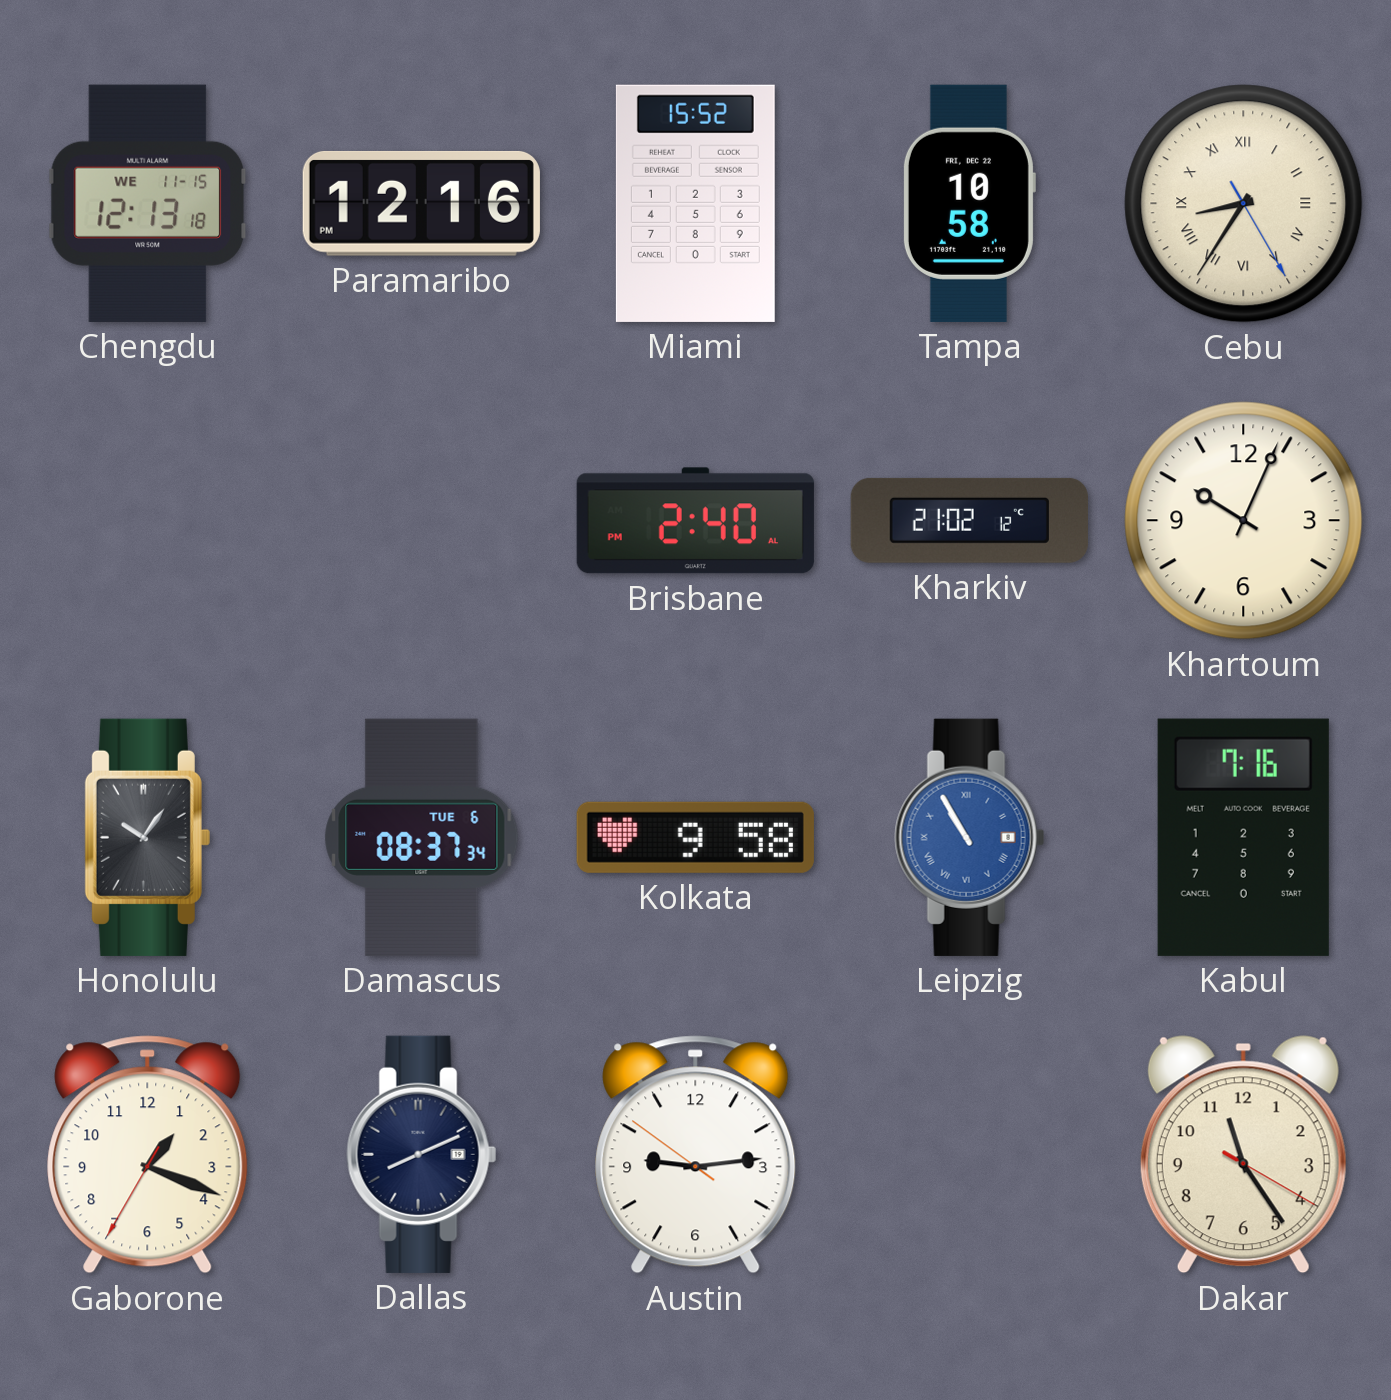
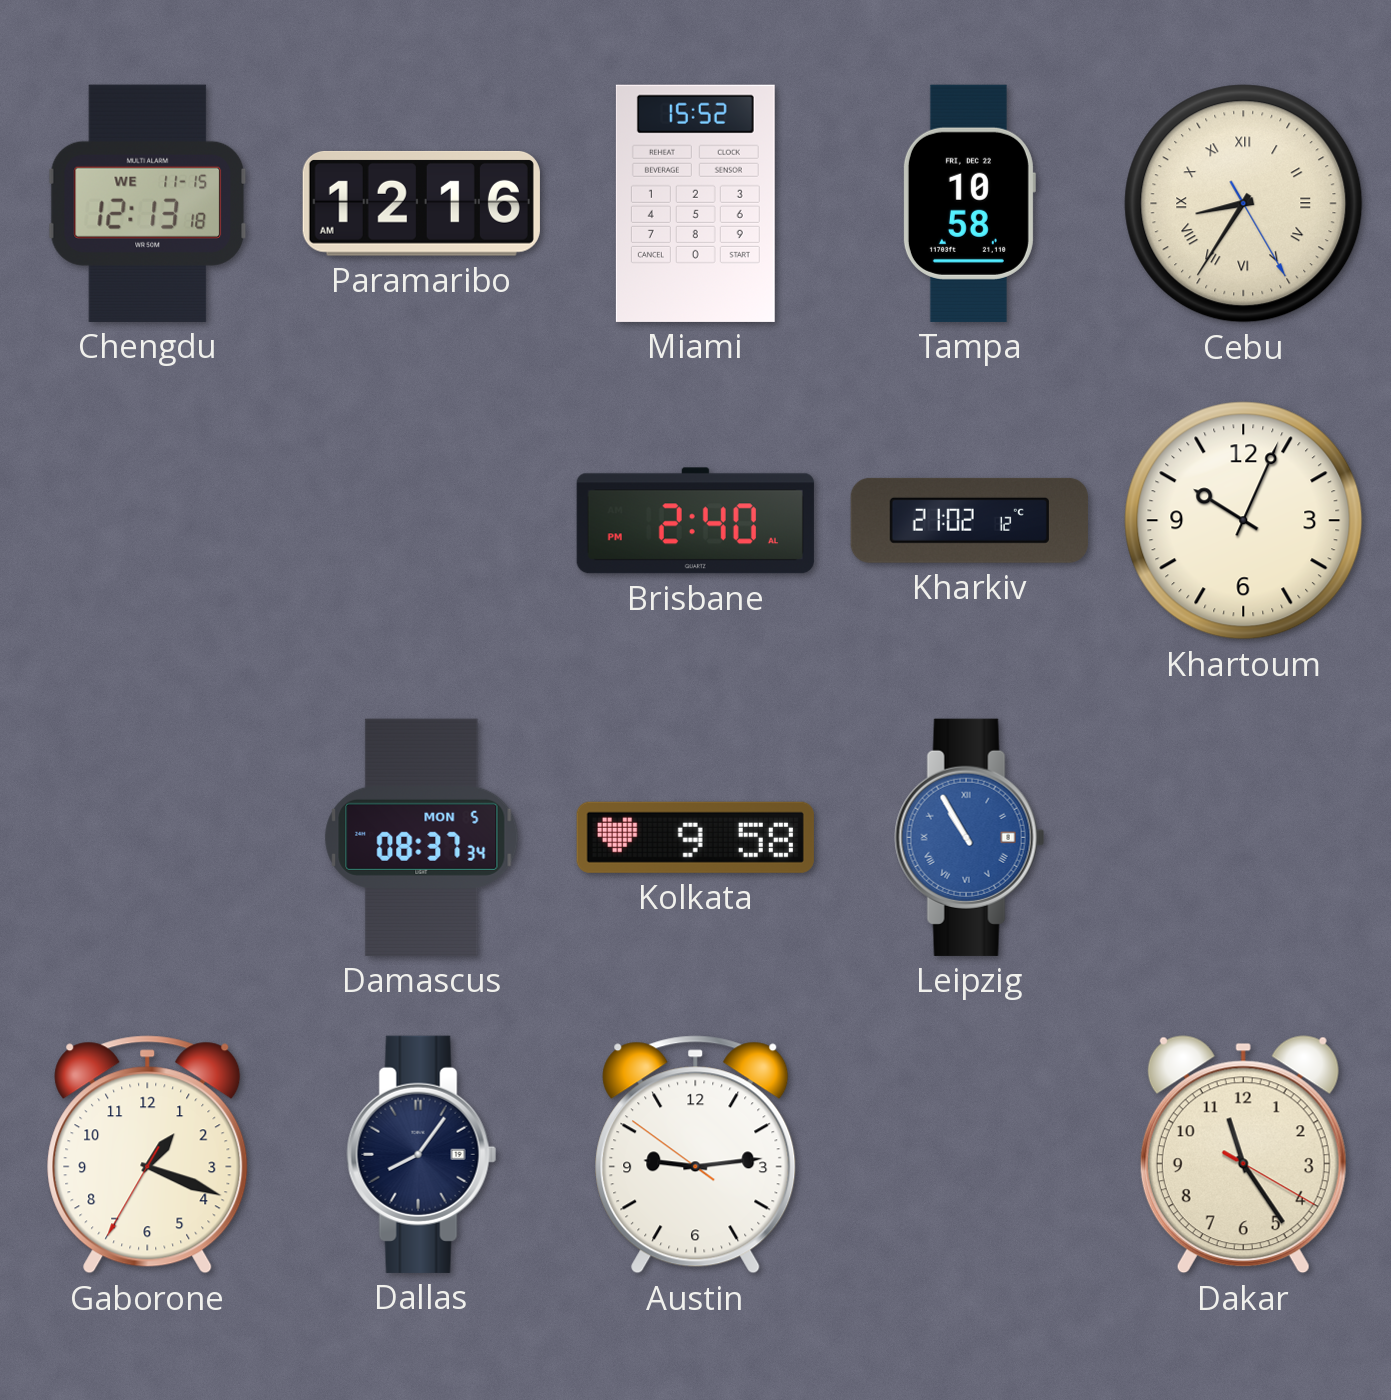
Paramaribo: 12:16 PM -> 12:16 AM
Honolulu: 10:06 -> none
Damascus date: TUE 6 -> MON 5
Kabul: 7:16 -> none
Dallas: 8:11 -> 8:06
